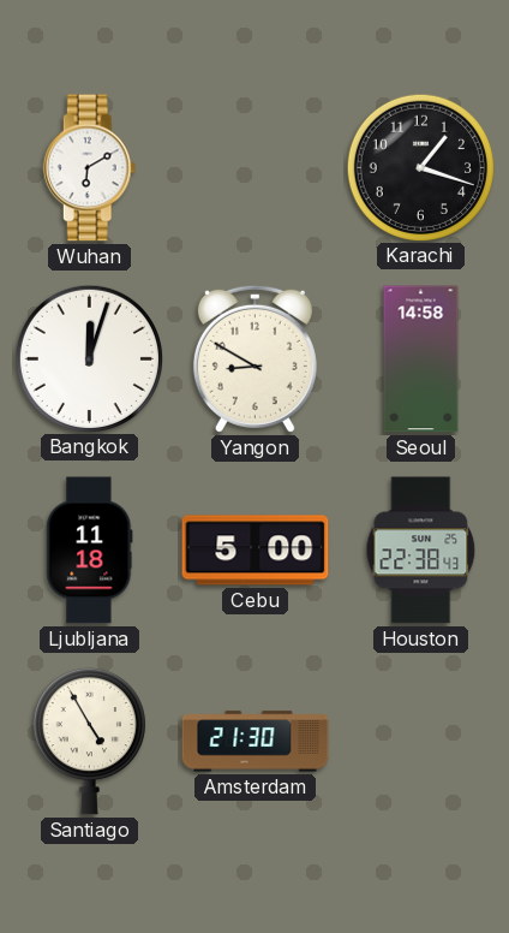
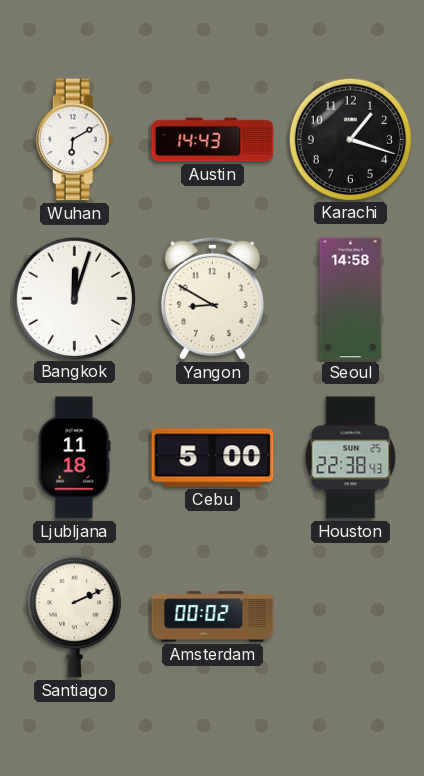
Austin: none -> 14:43
Santiago: 4:55 -> 2:11
Amsterdam: 21:30 -> 00:02
